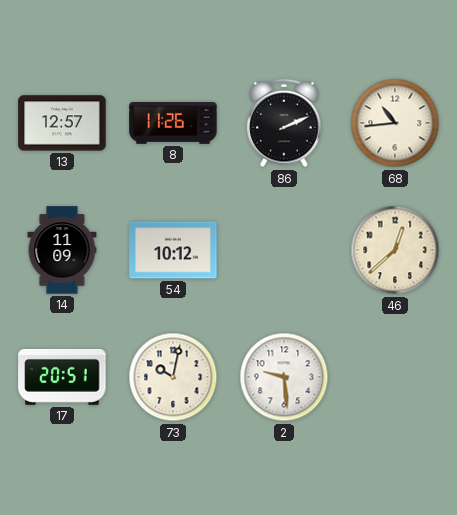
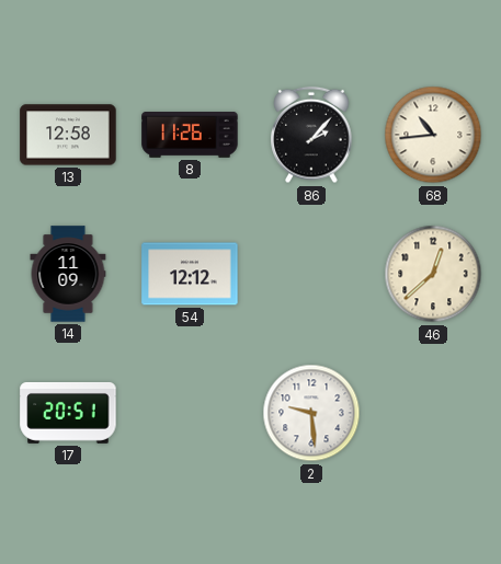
13: 12:57 -> 12:58
86: 2:11 -> 2:07
54: 10:12 -> 12:12
73: 10:02 -> none
